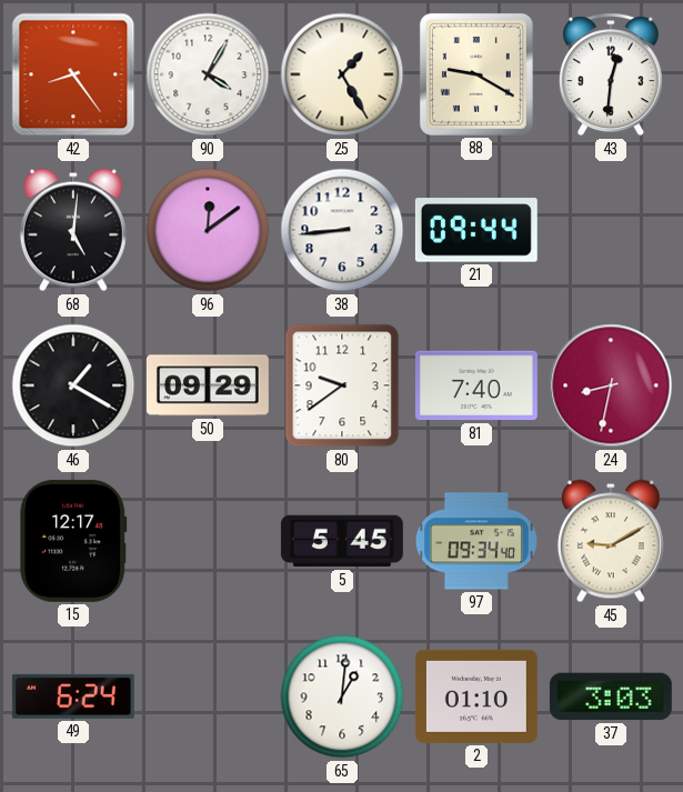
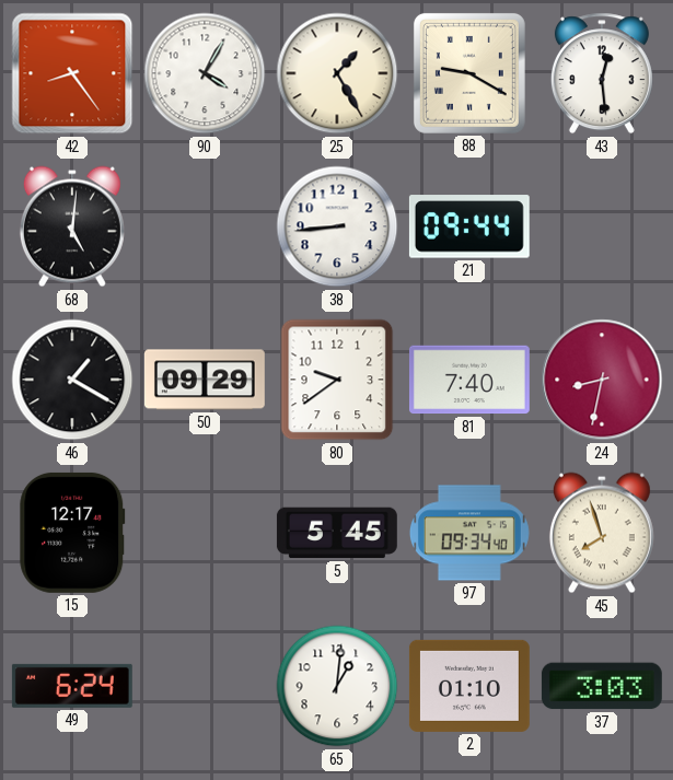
43: 12:31 -> 12:29
96: 12:09 -> none
45: 9:10 -> 7:57
